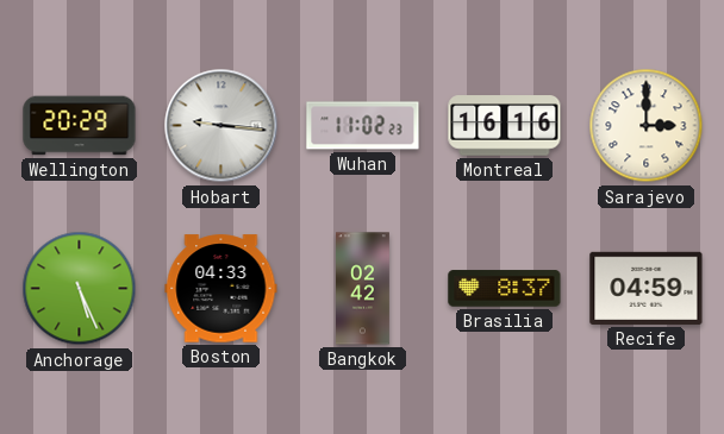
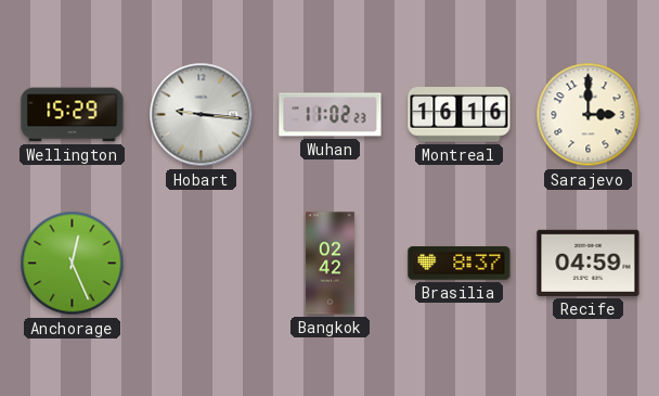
Wellington: 20:29 -> 15:29
Anchorage: 5:26 -> 12:26
Boston: 04:33 -> none
